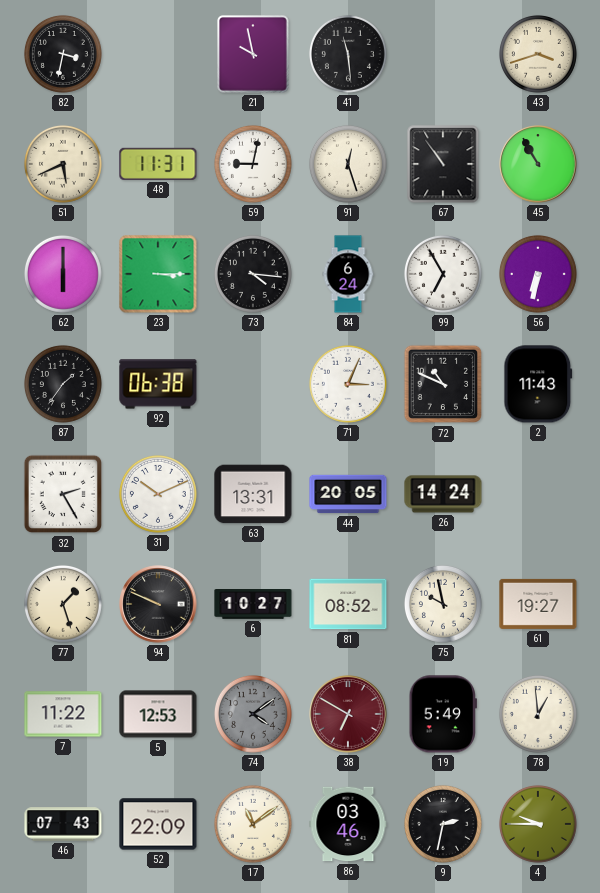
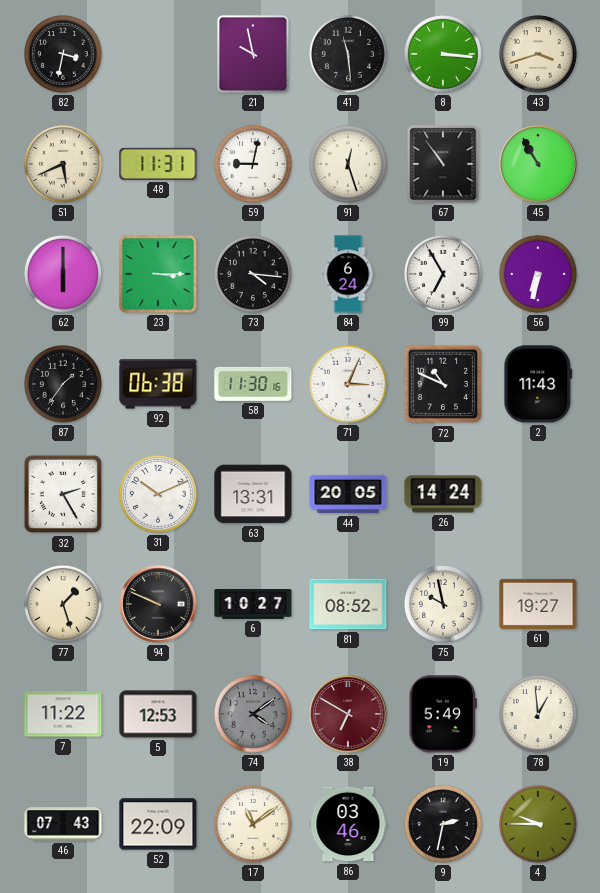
8: none -> 3:16
58: none -> 11:30
